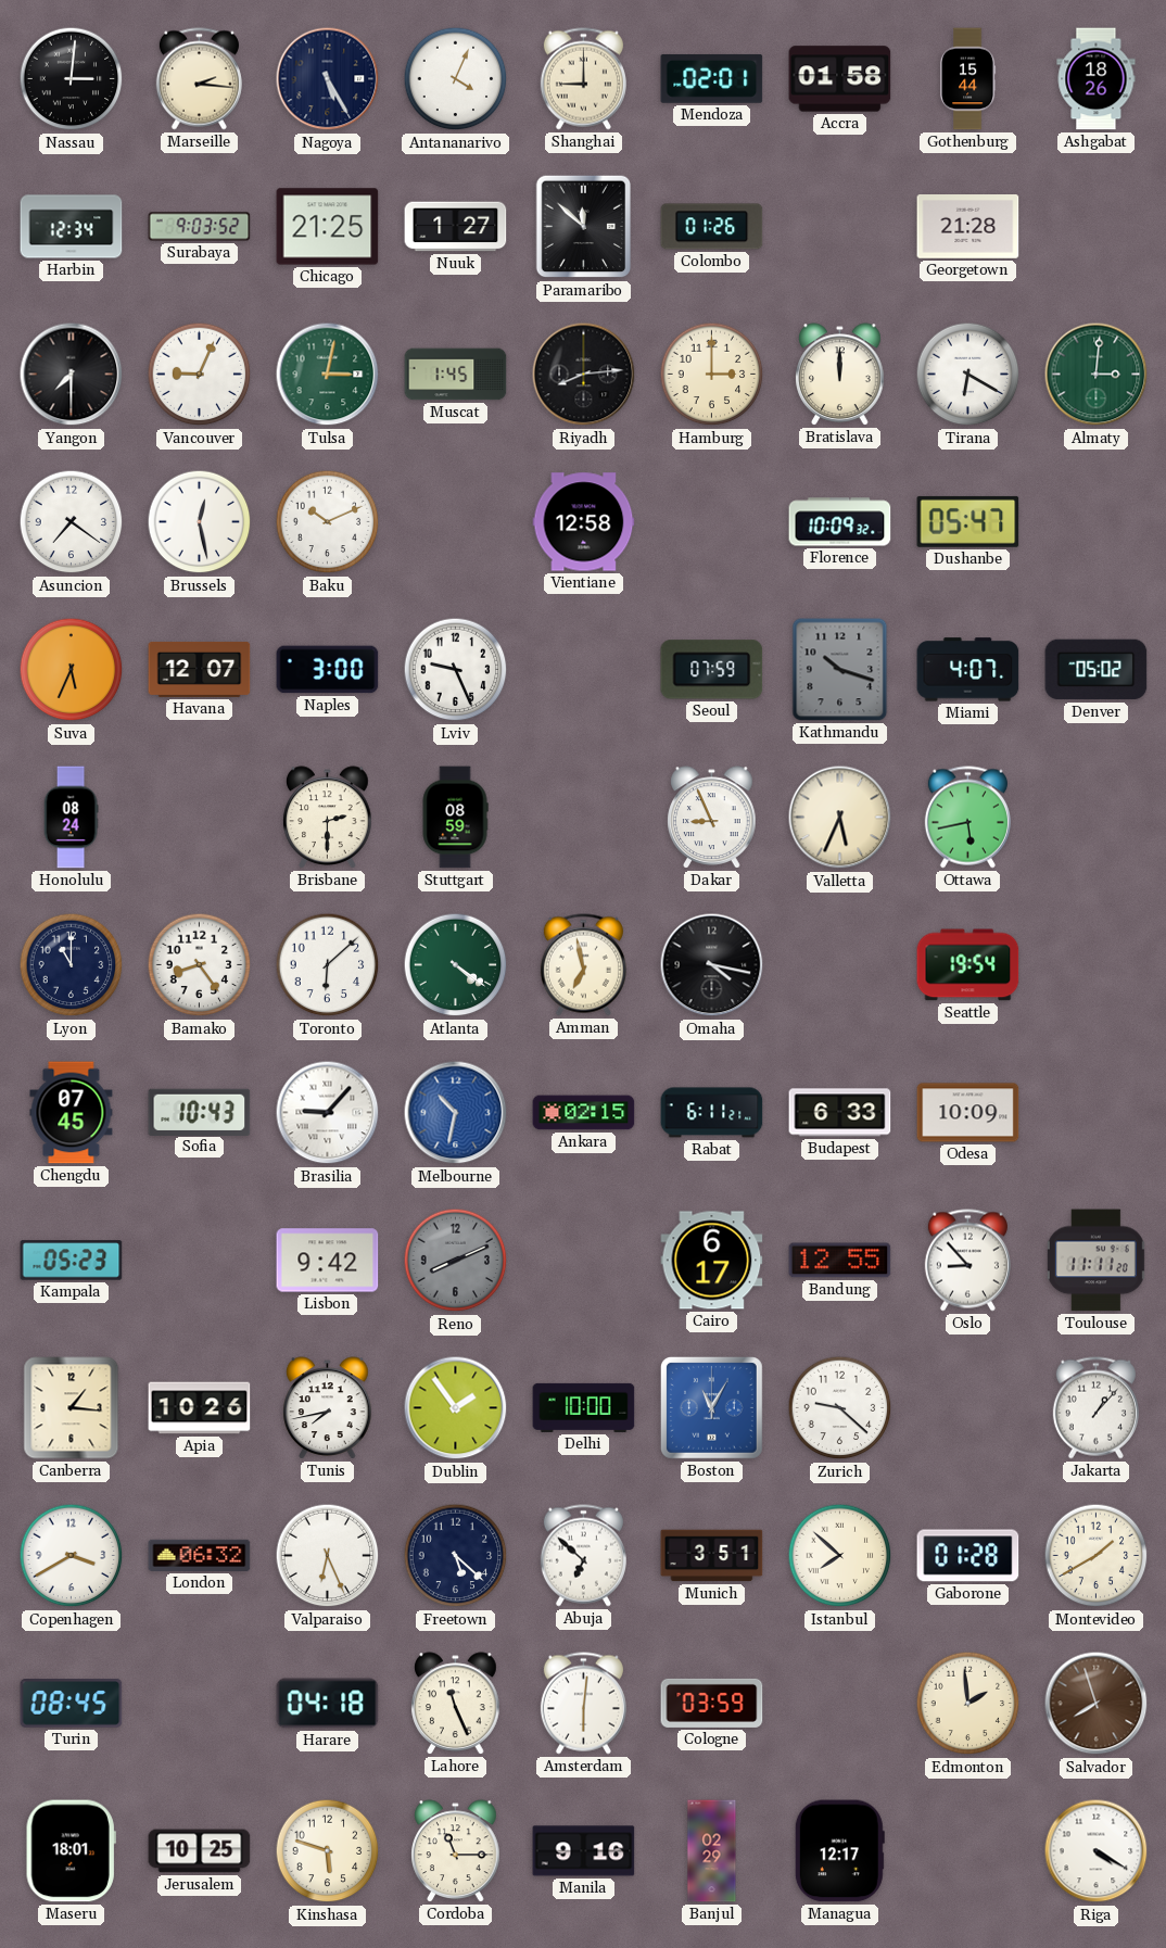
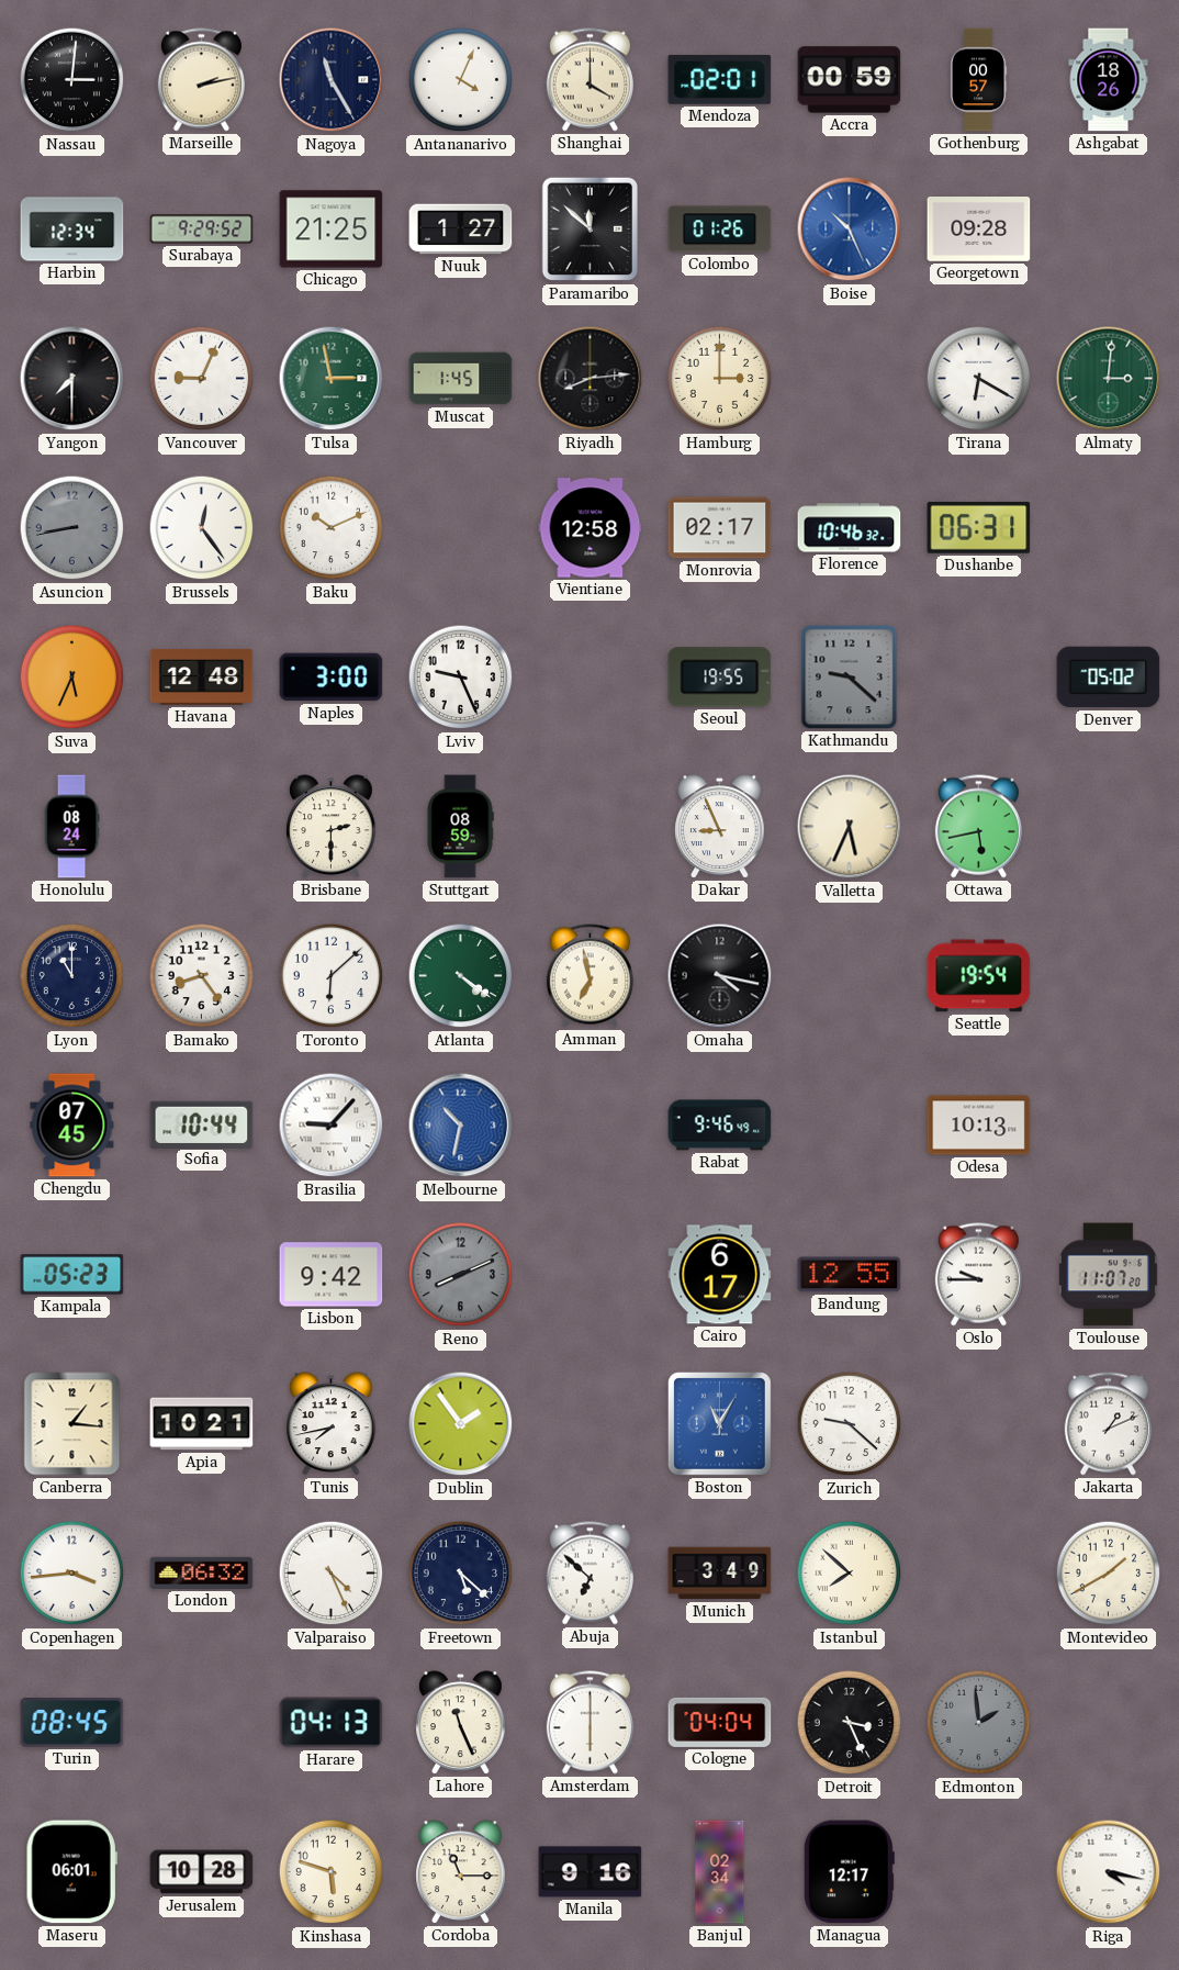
Marseille: 2:16 -> 2:13
Nagoya: 5:25 -> 11:25
Shanghai: 9:00 -> 4:00
Accra: 01:58 -> 00:59
Gothenburg: 15:44 -> 00:57
Surabaya: 9:03 -> 9:29
Boise: none -> 10:26
Georgetown: 21:28 -> 09:28
Tulsa: 3:02 -> 2:58
Bratislava: 12:00 -> none
Asuncion: 7:21 -> 8:43
Asuncion dial: white -> grey
Brussels: 12:28 -> 12:24
Monrovia: none -> 02:17
Florence: 10:09 -> 10:46
Dushanbe: 05:47 -> 06:31
Havana: 12:07 -> 12:48
Seoul: 07:59 -> 19:55
Kathmandu: 10:18 -> 9:22
Miami: 4:07 -> none
Sofia: 10:43 -> 10:44
Ankara: 02:15 -> none
Rabat: 6:11 -> 9:46
Budapest: 6:33 -> none
Odesa: 10:09 -> 10:13
Oslo: 8:53 -> 9:45
Toulouse: 11:11 -> 11:07
Apia: 10:26 -> 10:21
Delhi: 10:00 -> none
Jakarta: 1:07 -> 1:11
Copenhagen: 3:40 -> 3:44
Valparaiso: 6:26 -> 4:26
Munich: 3:51 -> 3:49
Gaborone: 01:28 -> none
Harare: 04:18 -> 04:13
Amsterdam: 6:01 -> 6:00
Cologne: 03:59 -> 04:04
Detroit: none -> 3:26
Edmonton dial: cream -> grey
Salvador: 7:57 -> none
Maseru: 18:01 -> 06:01
Jerusalem: 10:25 -> 10:28
Banjul: 02:29 -> 02:34
Riga: 4:20 -> 4:17
